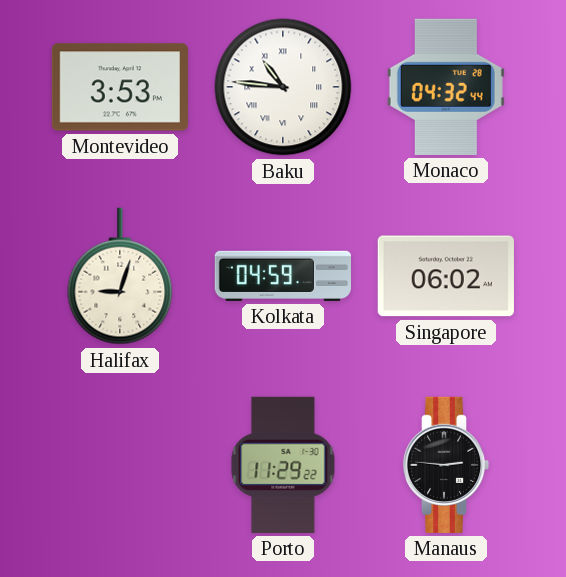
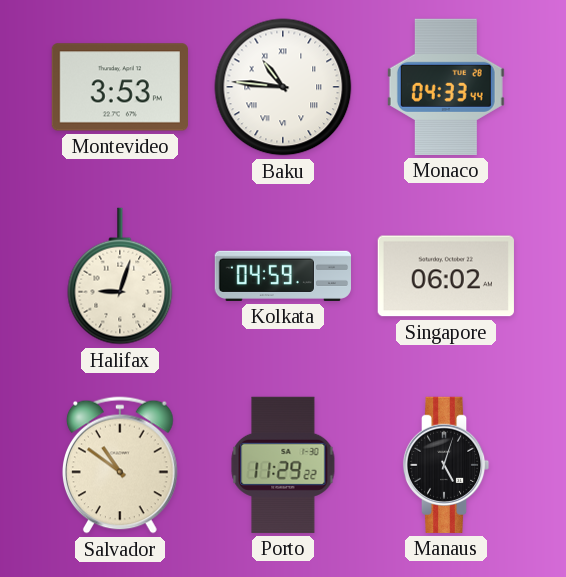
Monaco: 04:32 -> 04:33
Salvador: none -> 10:51
Manaus: 2:46 -> 5:03
